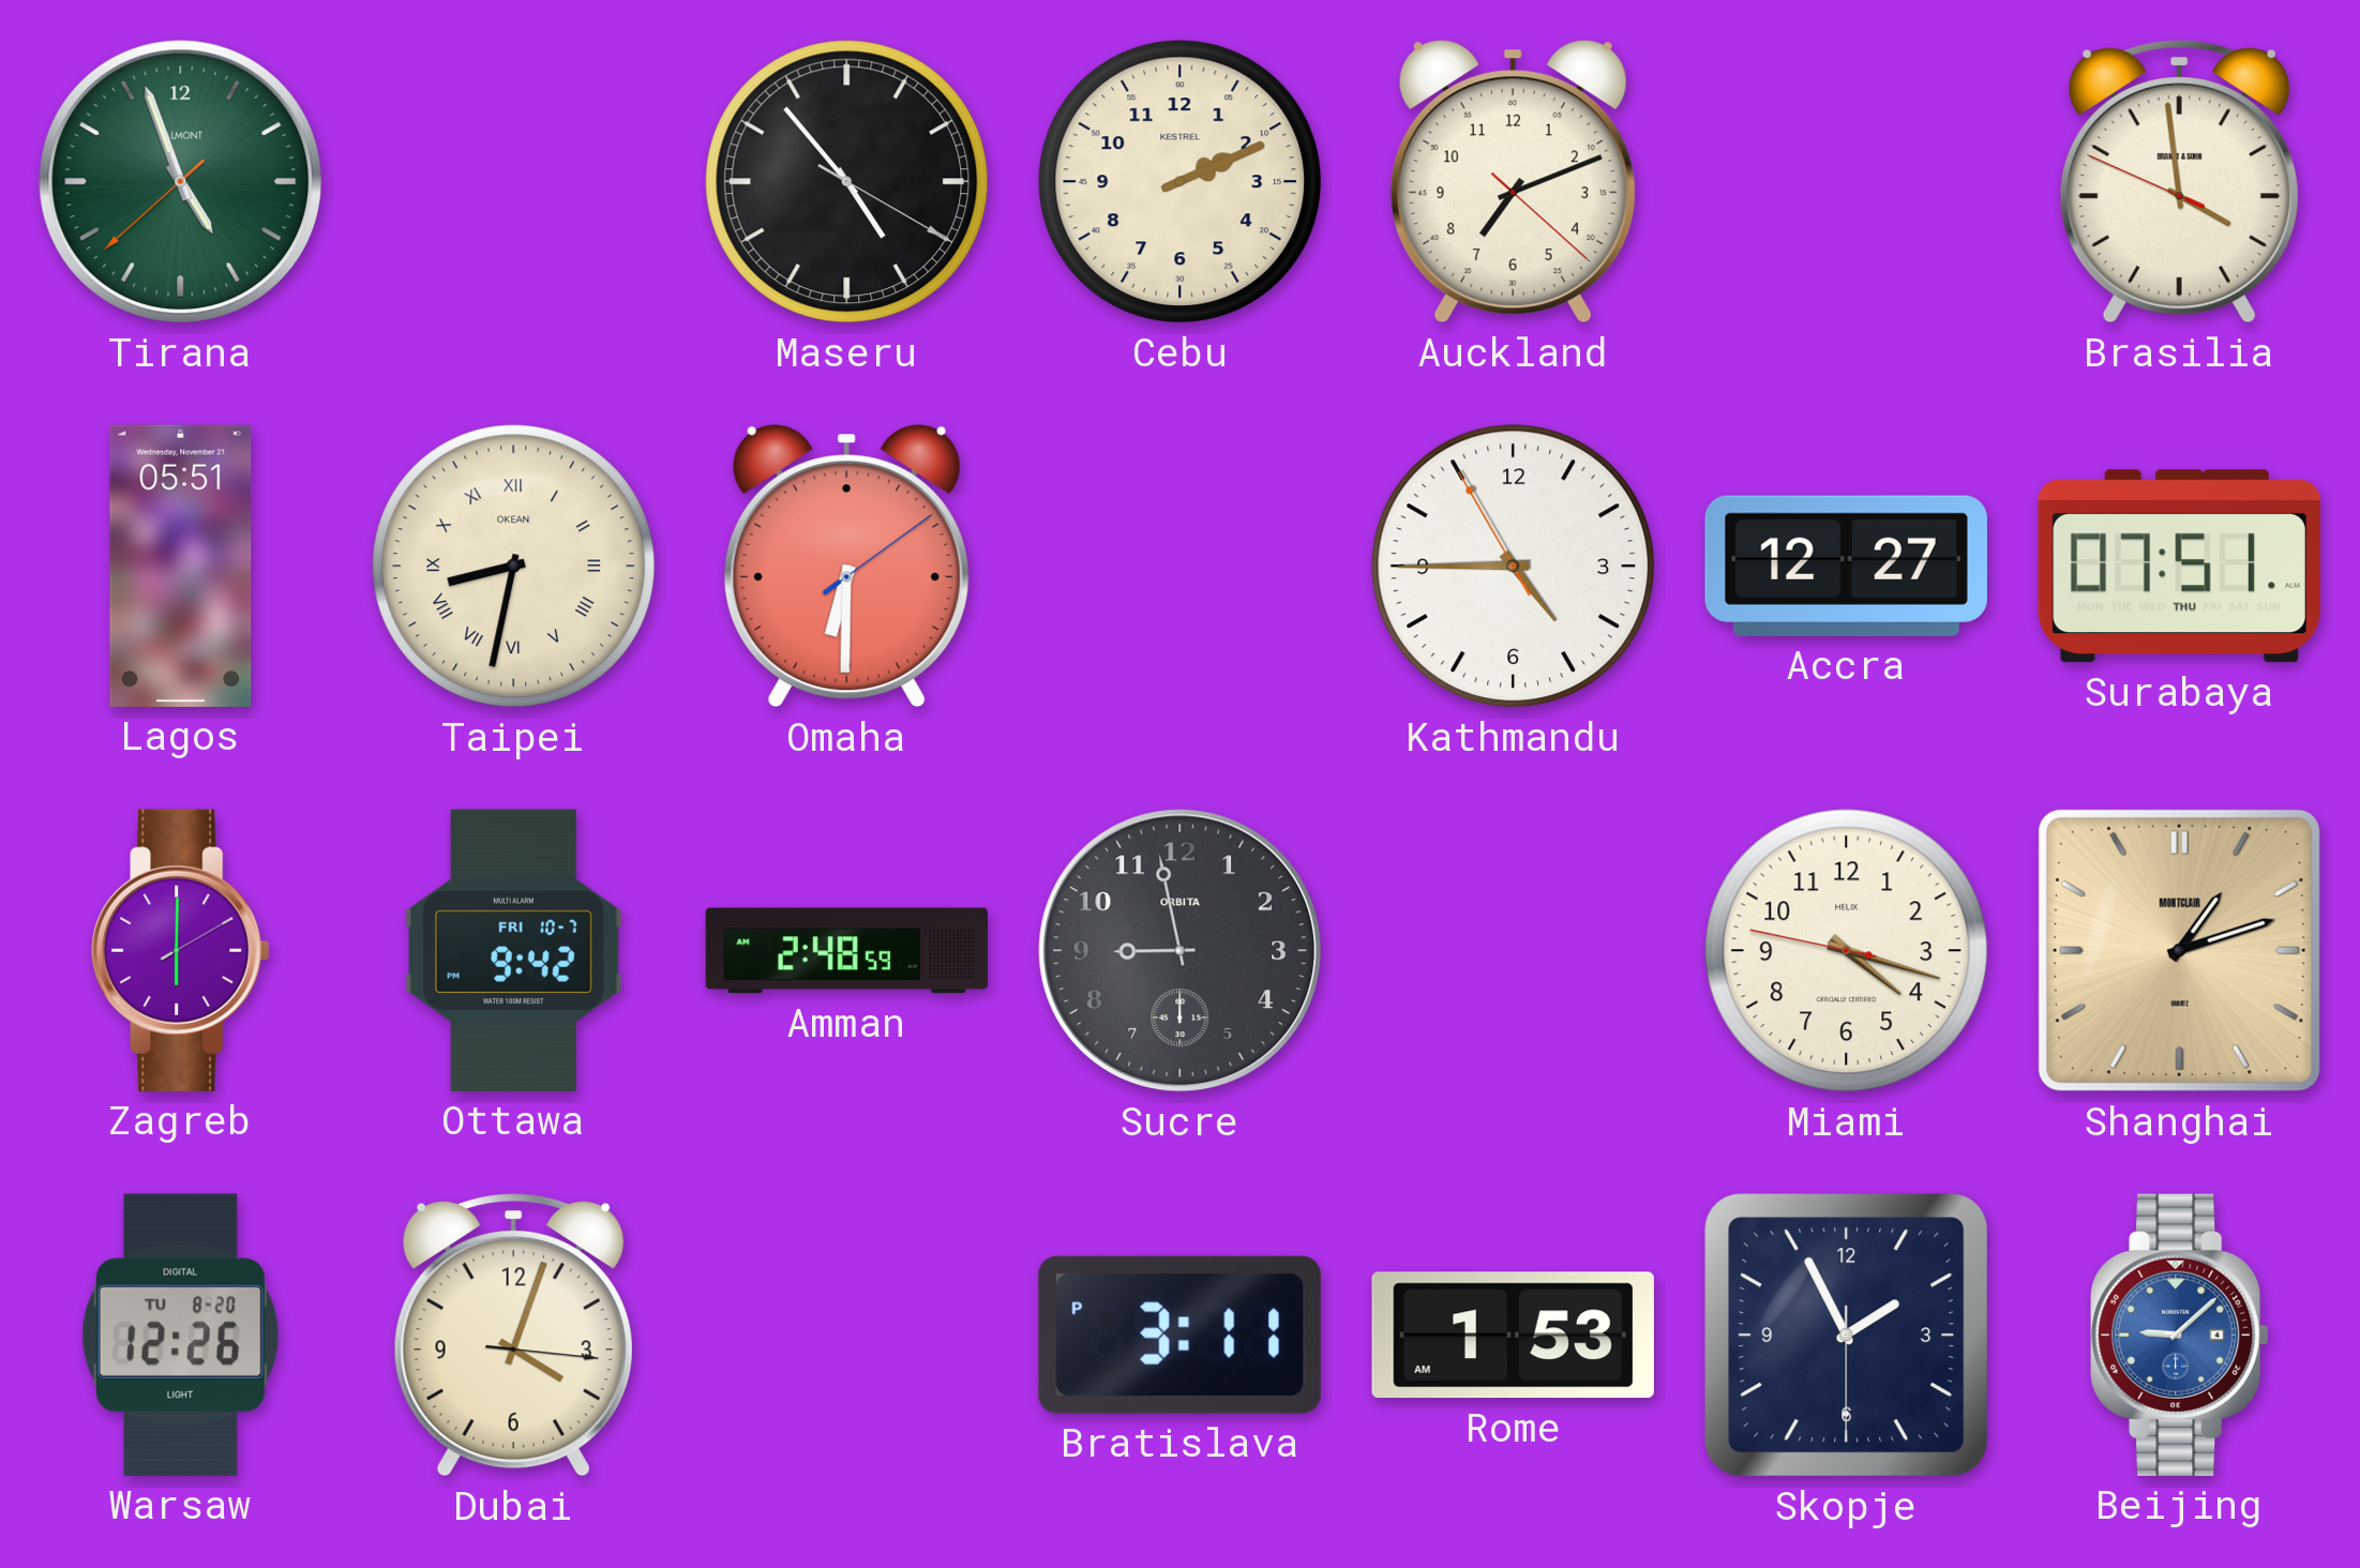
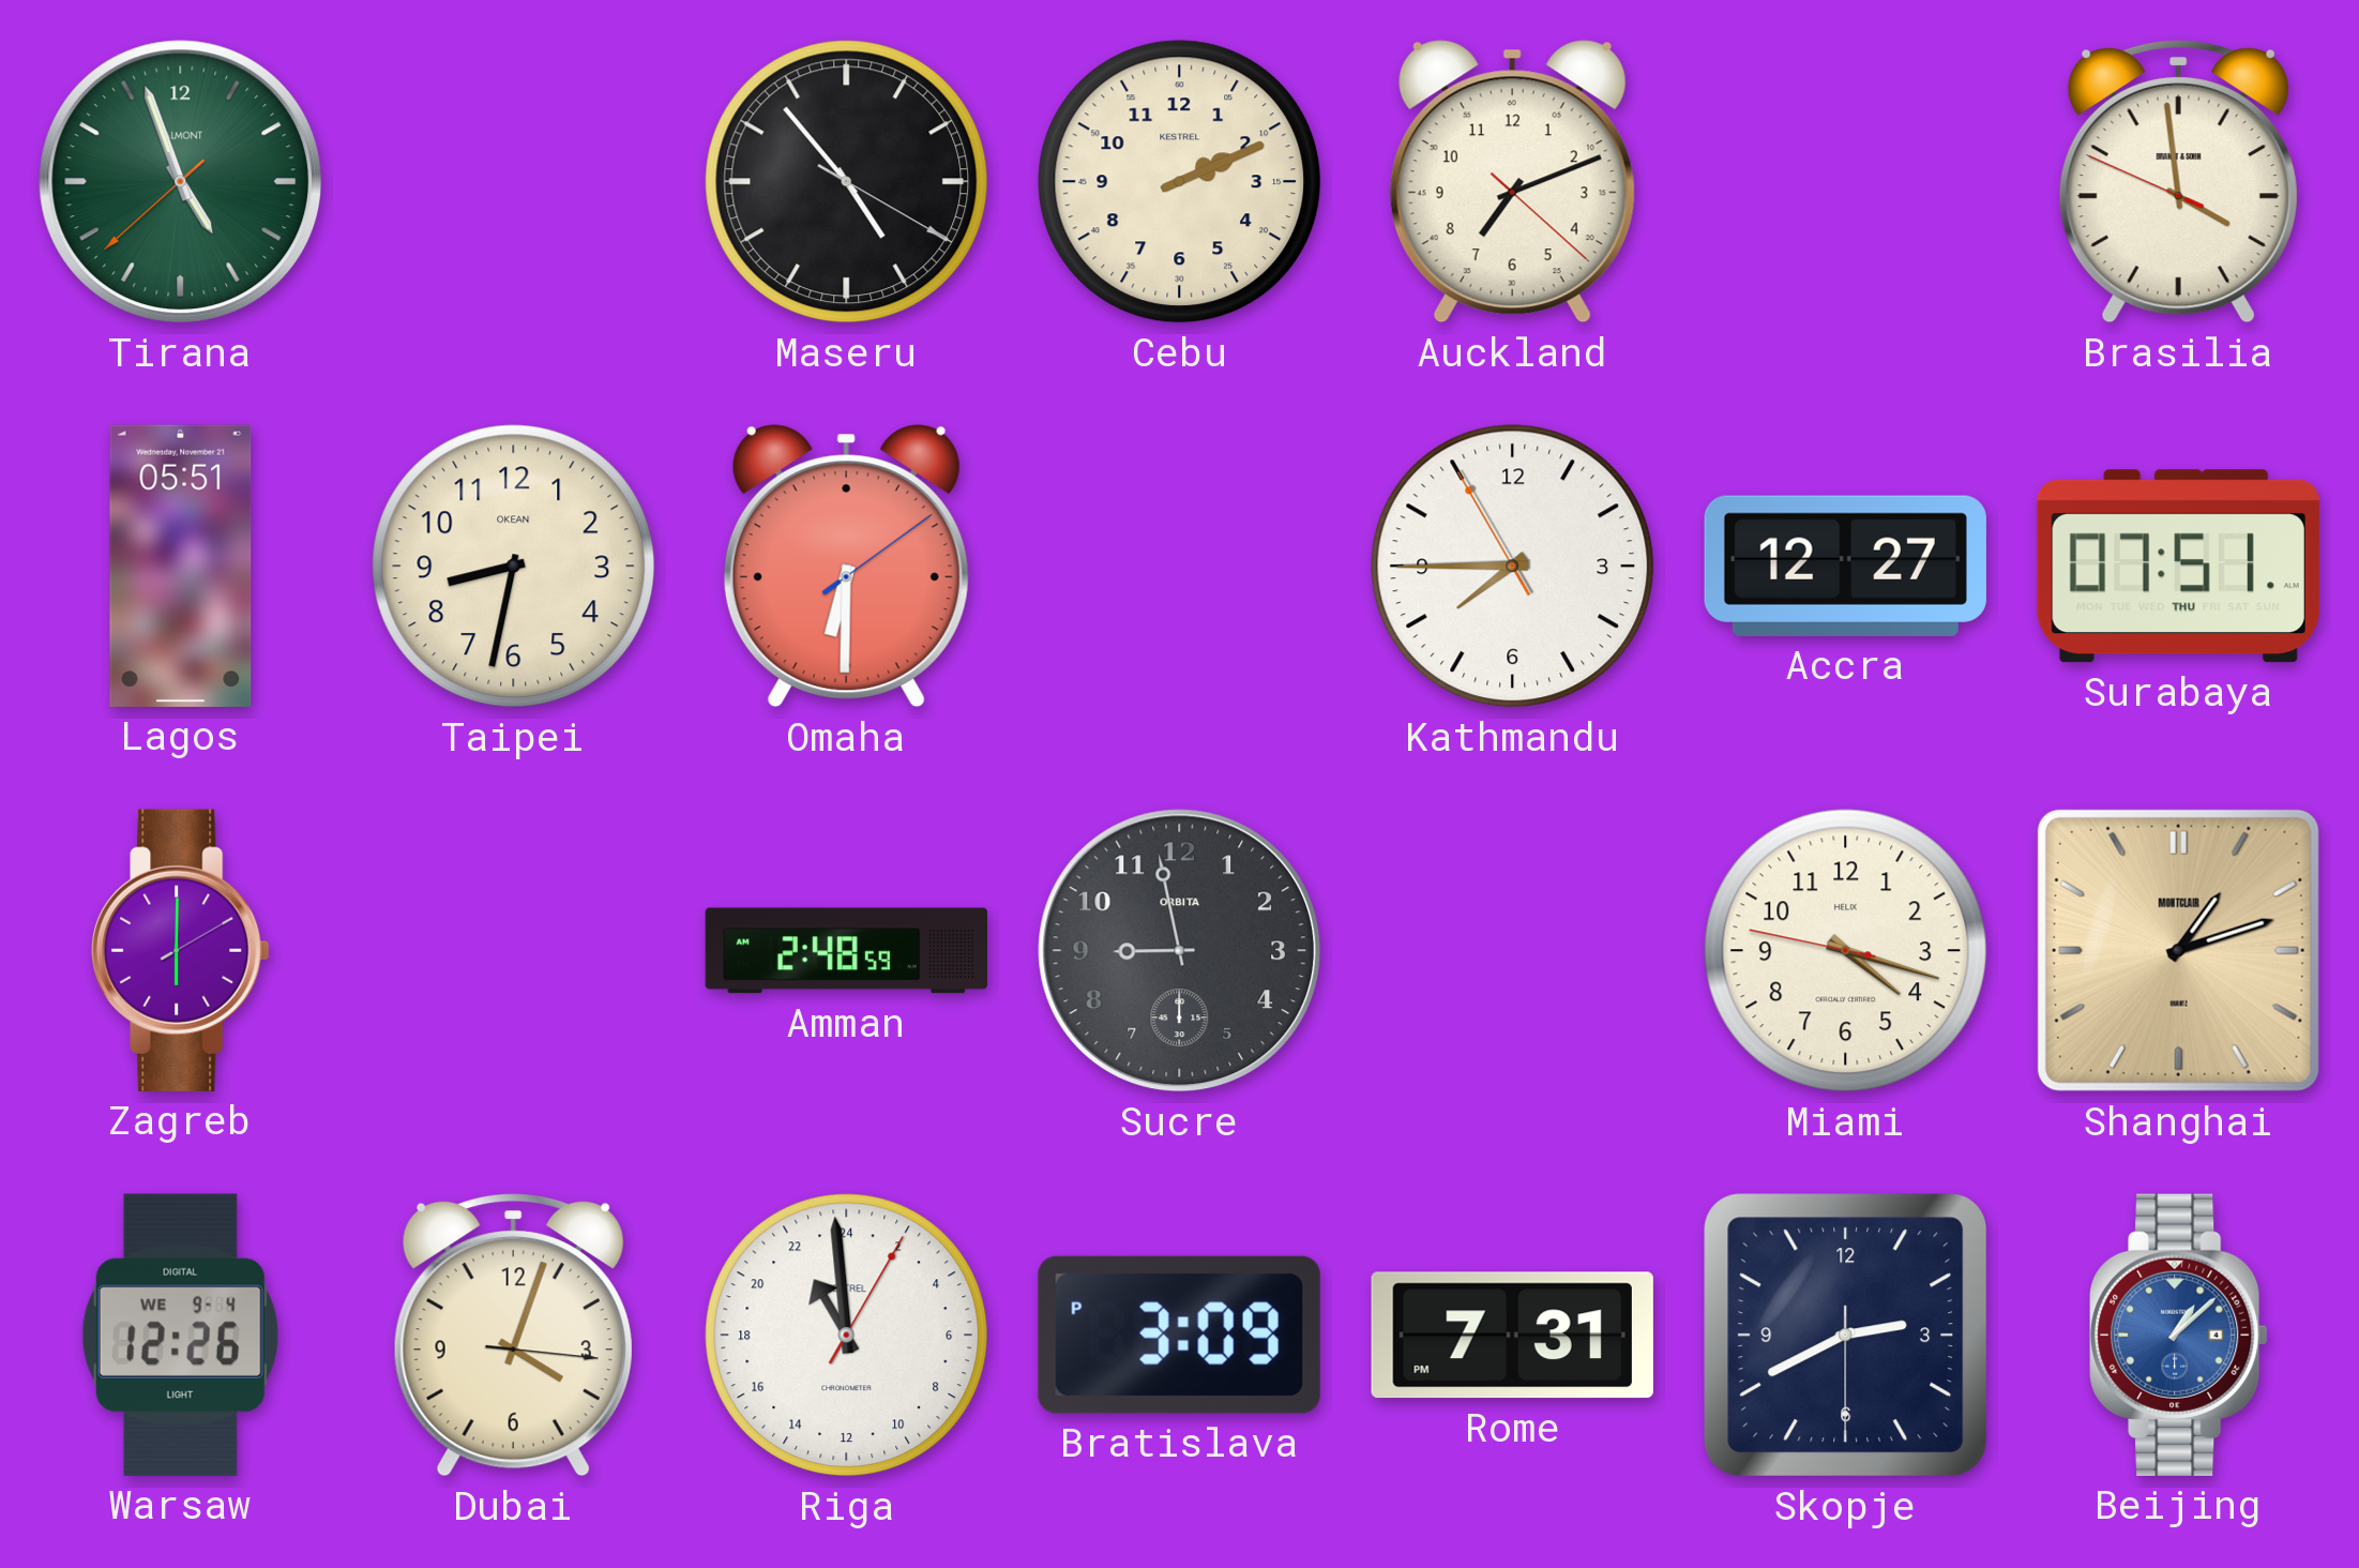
Taipei numerals: Roman -> Arabic
Kathmandu: 4:44 -> 7:44
Ottawa: 9:42 -> none
Warsaw date: TU 8-20 -> WE 9-4
Riga: none -> 21:59
Bratislava: 3:11 -> 3:09
Rome: 1:53 -> 7:31
Skopje: 1:55 -> 2:40
Beijing: 9:08 -> 1:08
